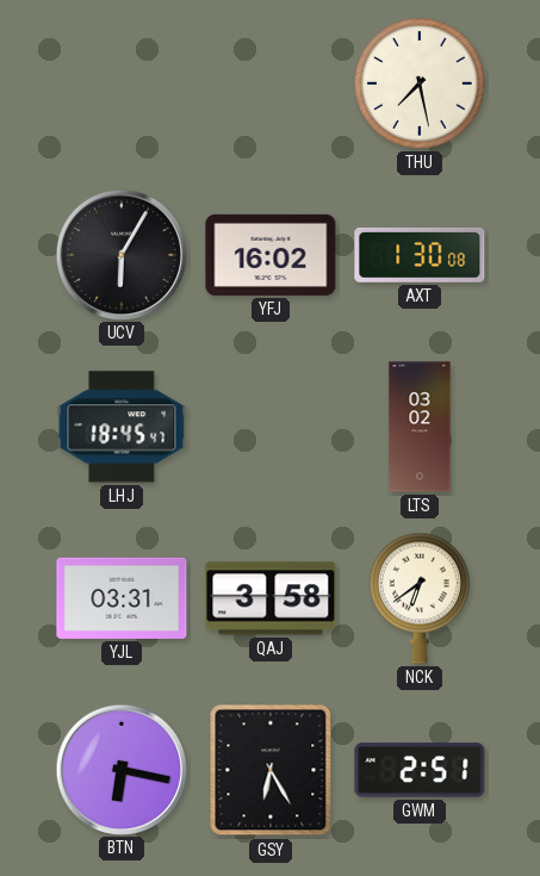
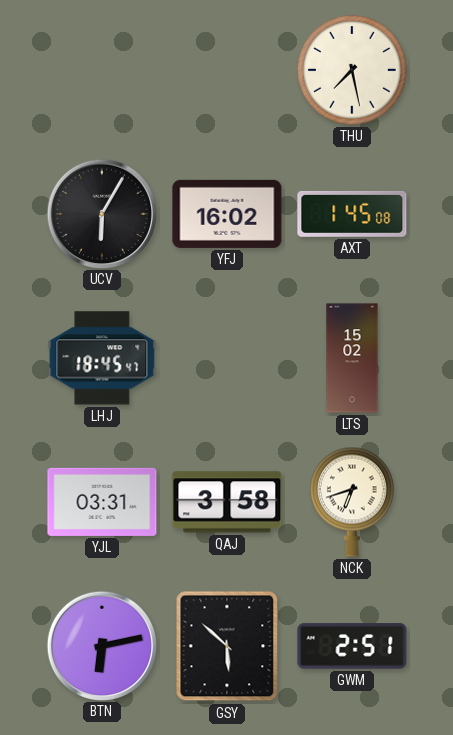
AXT: 1:30 -> 1:45
LTS: 03:02 -> 15:02
NCK: 6:39 -> 6:42
BTN: 6:17 -> 6:13
GSY: 6:25 -> 5:52
